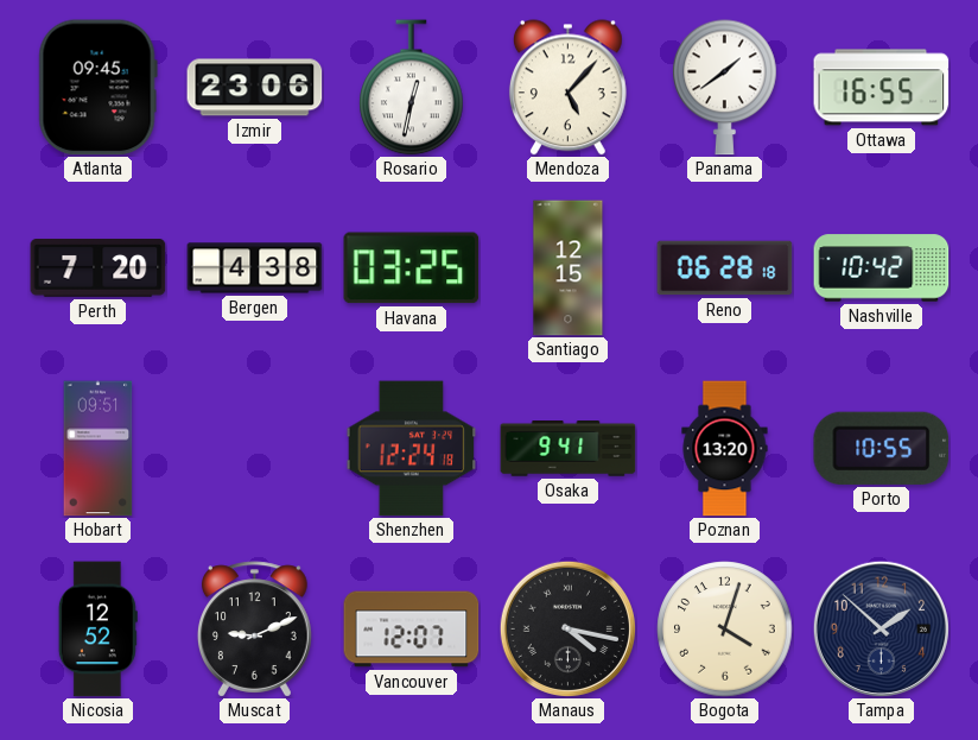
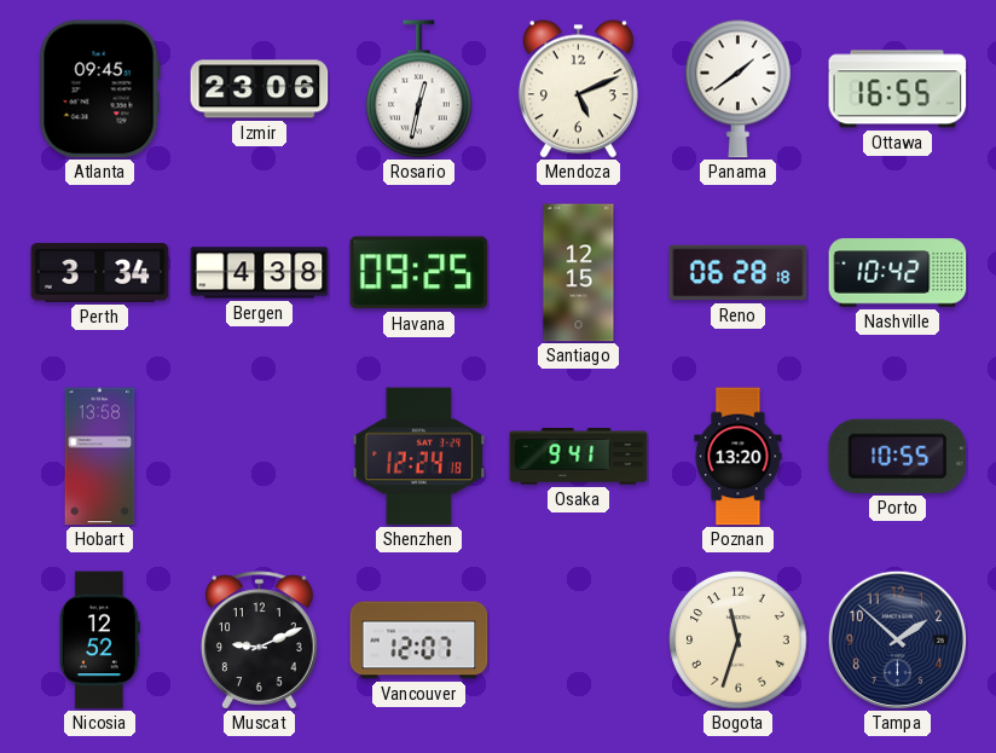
Mendoza: 5:07 -> 5:11
Perth: 7:20 -> 3:34
Havana: 03:25 -> 09:25
Hobart: 09:51 -> 13:58
Manaus: 4:17 -> none
Bogota: 4:03 -> 11:33
